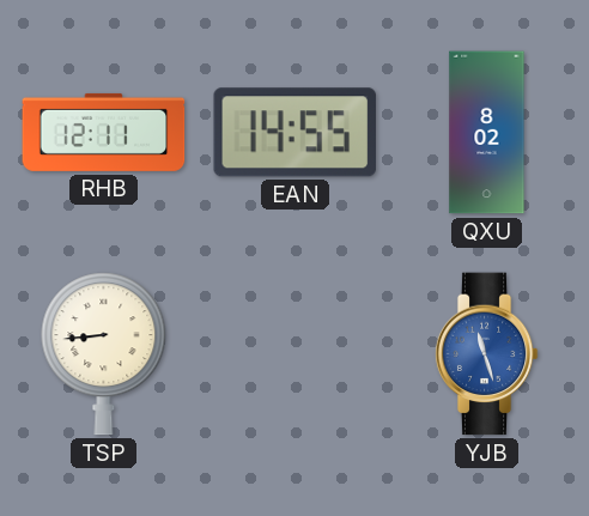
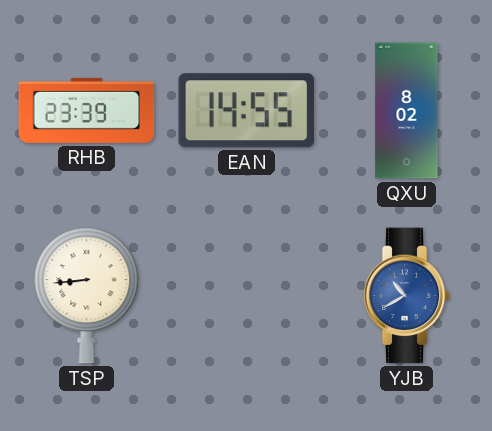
RHB: 12:11 -> 23:39
YJB: 11:27 -> 10:40
